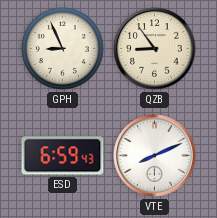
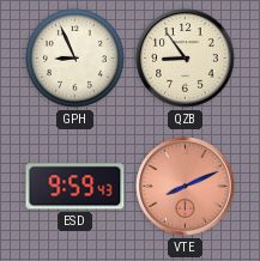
ESD: 6:59 -> 9:59
VTE dial: white -> salmon
